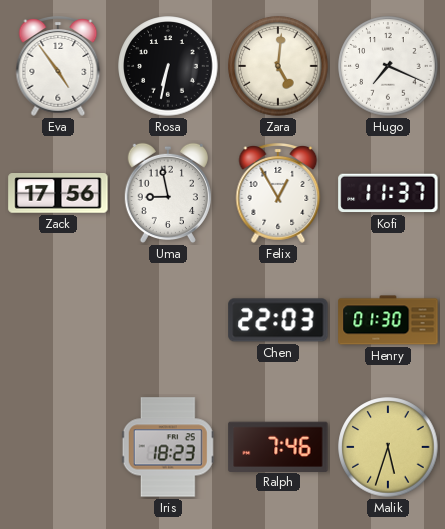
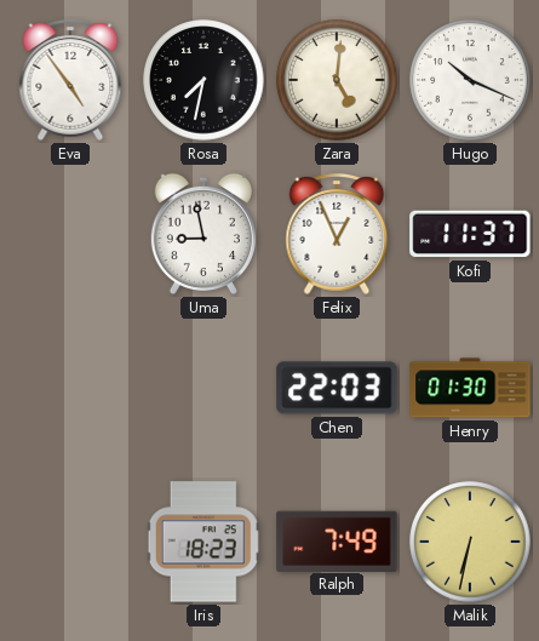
Rosa: 6:32 -> 7:32
Hugo: 7:19 -> 10:19
Zack: 17:56 -> none
Felix: 12:55 -> 12:56
Ralph: 7:46 -> 7:49
Malik: 5:33 -> 6:32
